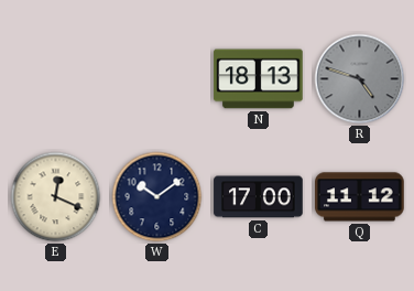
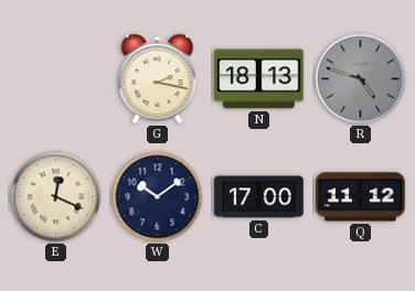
G: none -> 2:17
